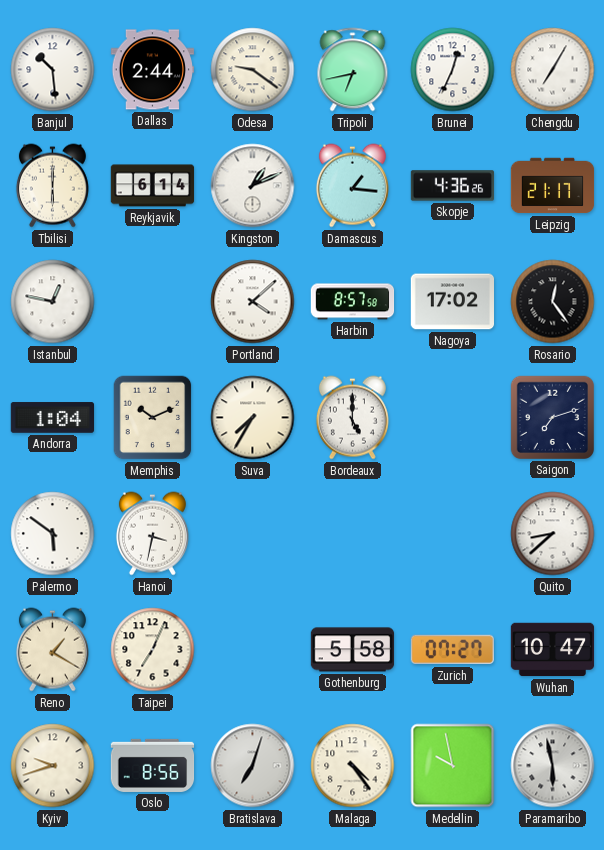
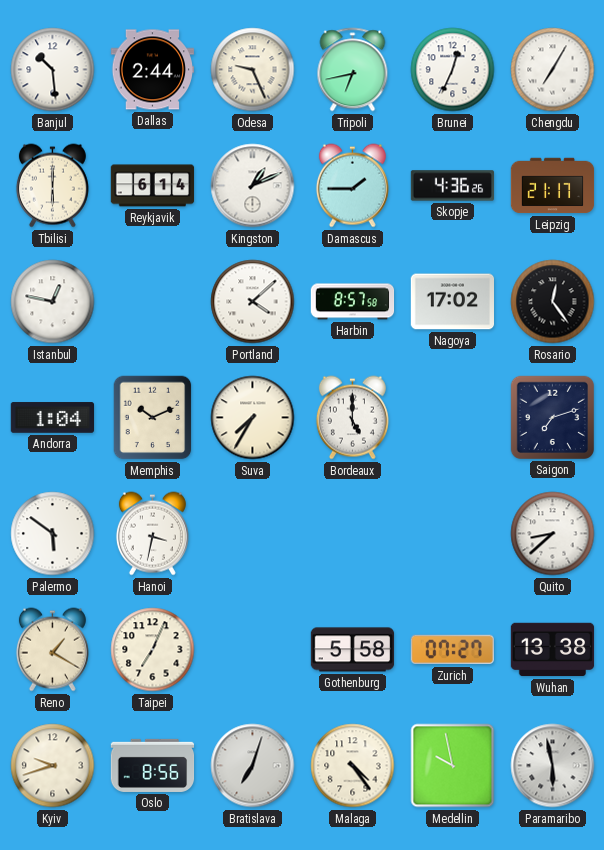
Odesa: 9:21 -> 9:26
Damascus: 1:16 -> 1:45
Wuhan: 10:47 -> 13:38
